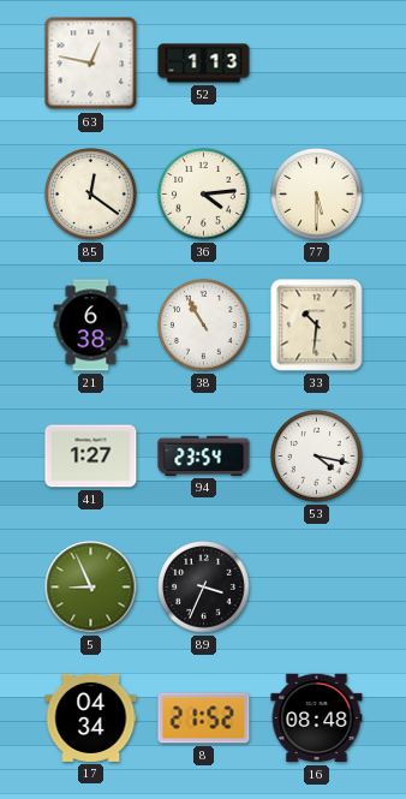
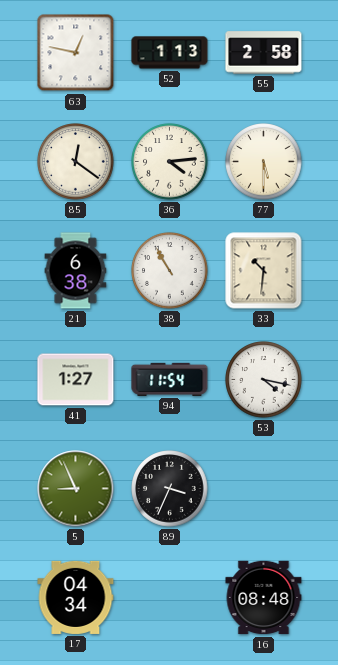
55: none -> 2:58
94: 23:54 -> 11:54
8: 21:52 -> none
